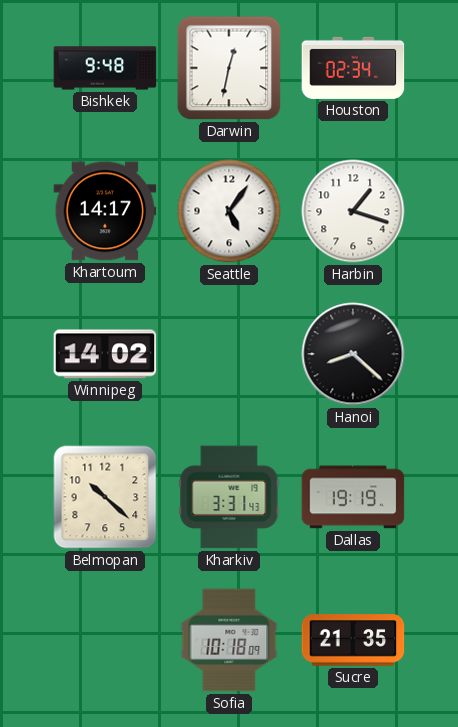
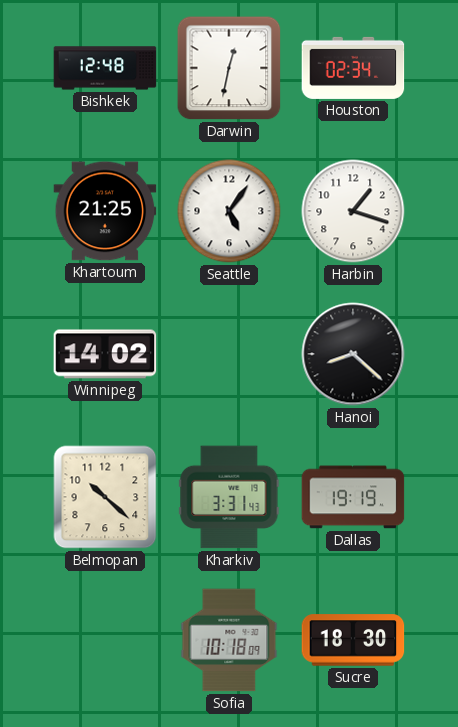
Bishkek: 9:48 -> 12:48
Khartoum: 14:17 -> 21:25
Sucre: 21:35 -> 18:30
